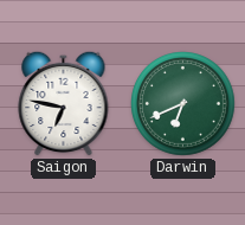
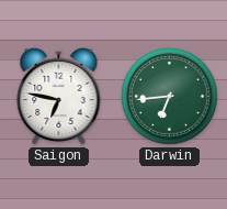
Darwin: 6:41 -> 6:44
